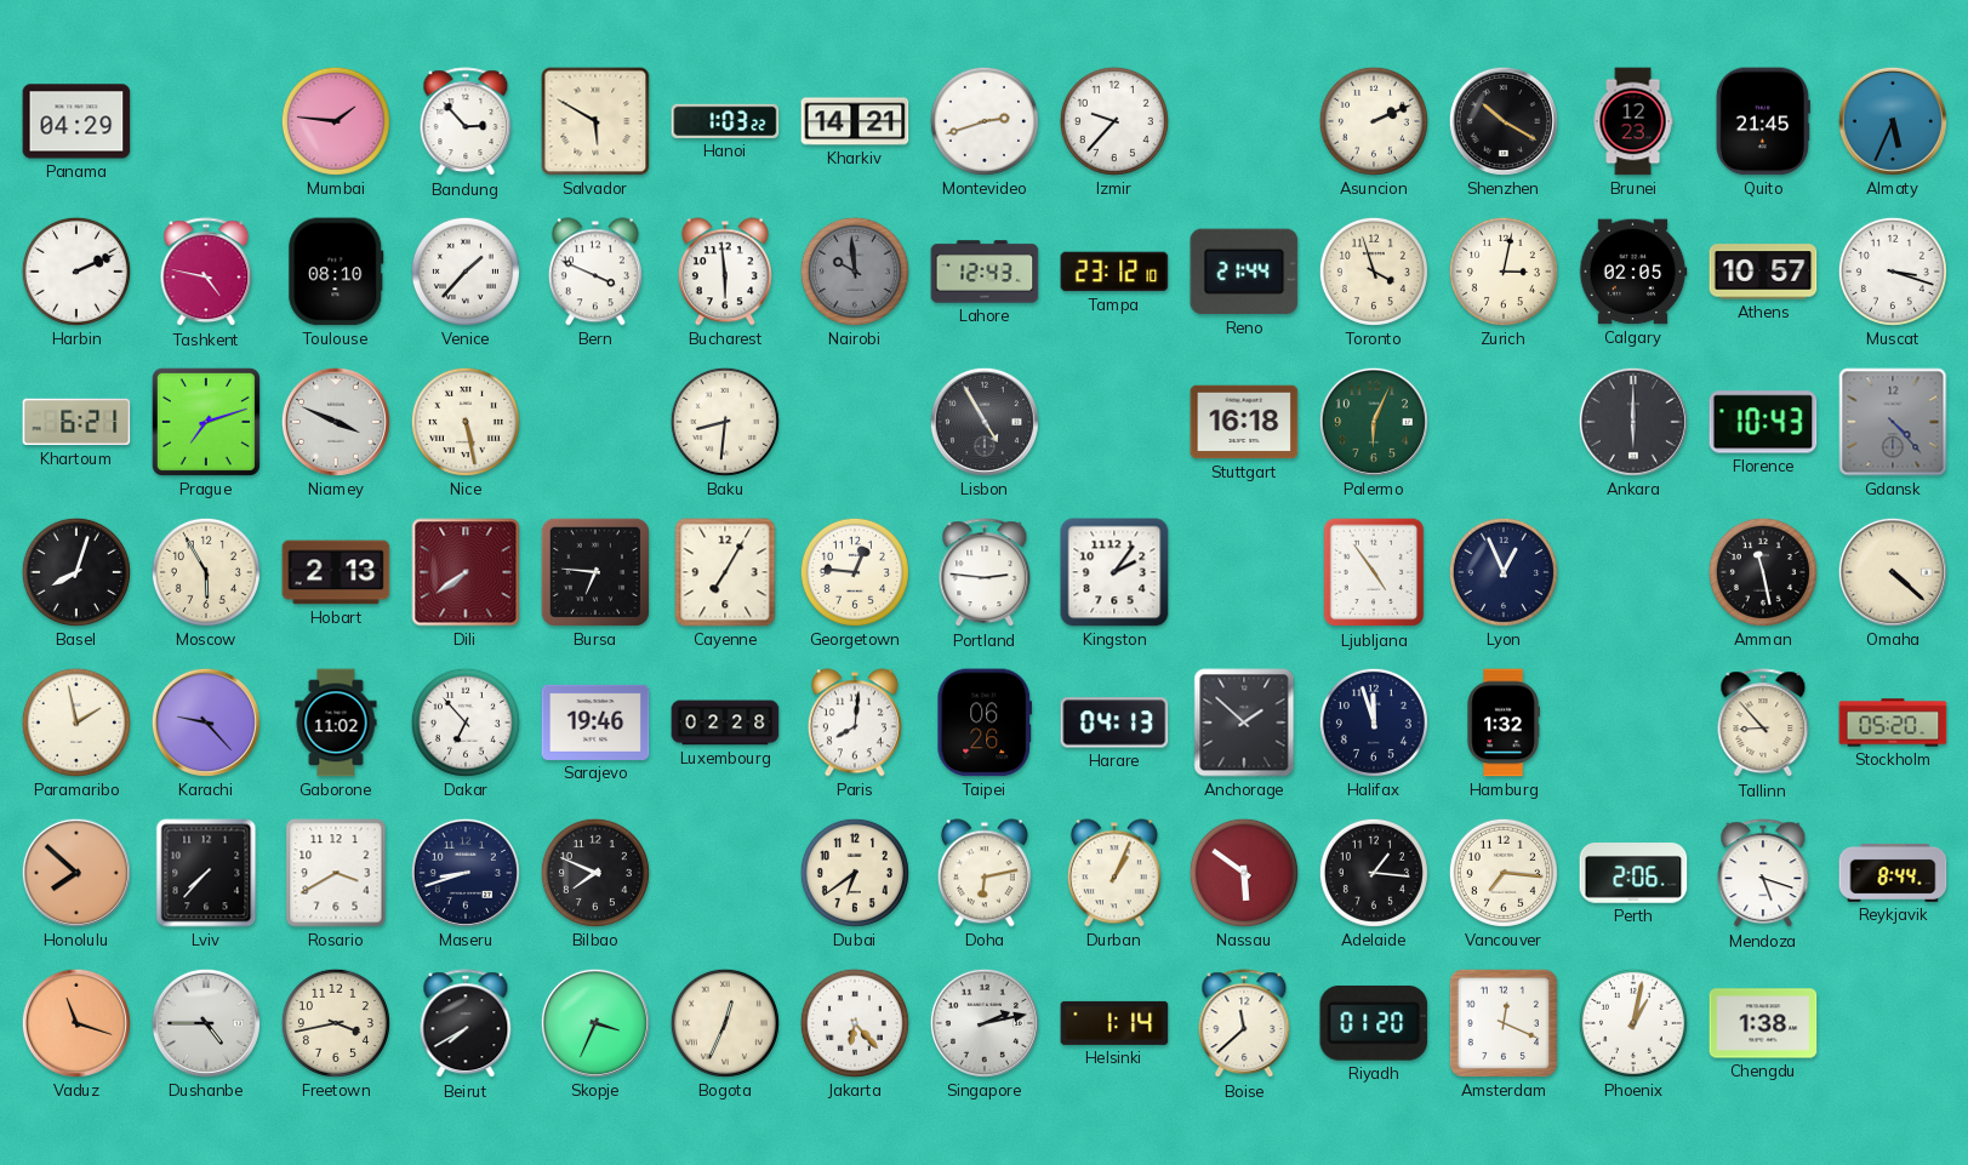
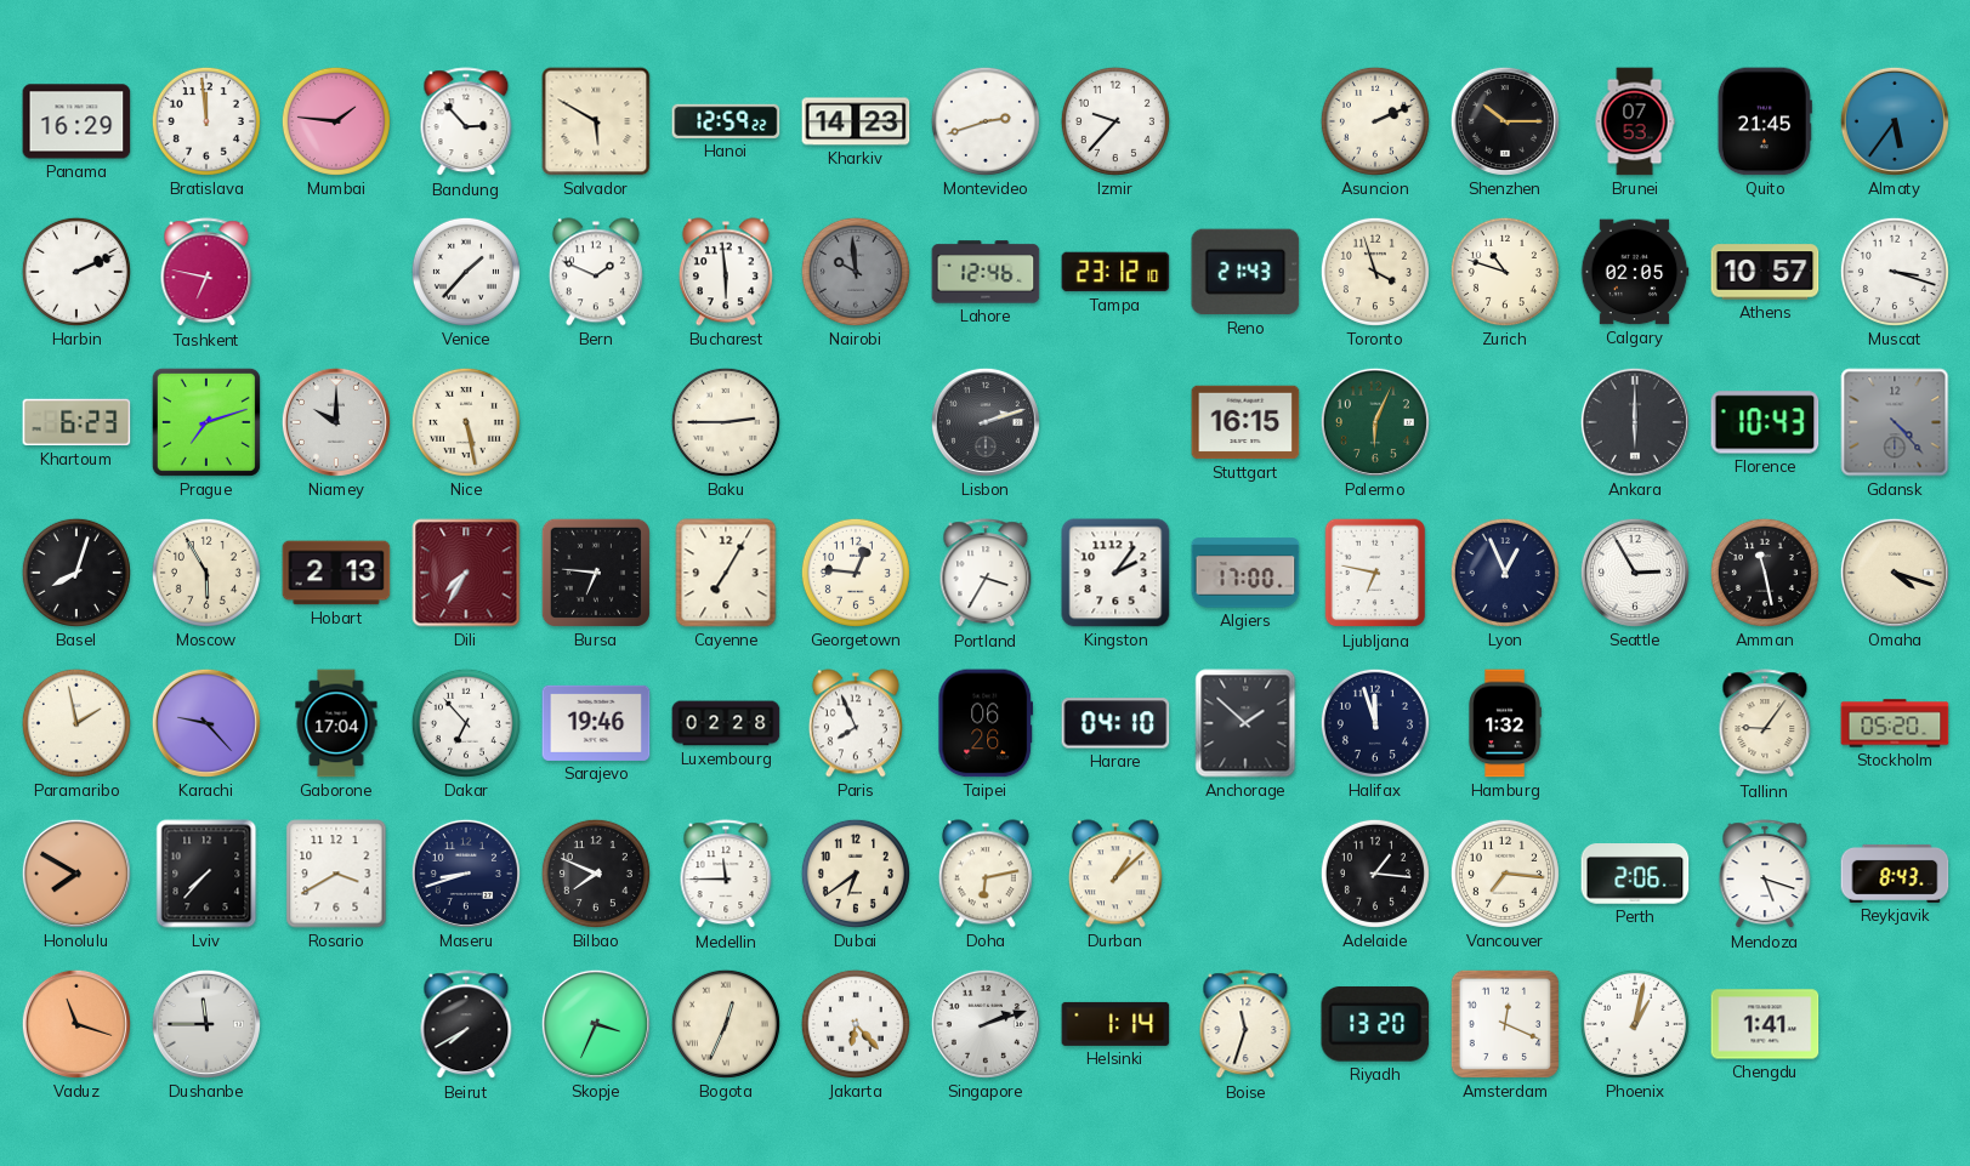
Panama: 04:29 -> 16:29
Bratislava: none -> 11:59
Hanoi: 1:03 -> 12:59
Kharkiv: 14:21 -> 14:23
Shenzhen: 10:20 -> 10:15
Brunei: 12:23 -> 07:53
Almaty: 5:34 -> 5:36
Tashkent: 4:47 -> 6:47
Toulouse: 08:10 -> none
Bern: 3:49 -> 1:49
Lahore: 12:43 -> 12:46
Reno: 21:44 -> 21:43
Zurich: 3:02 -> 10:48
Khartoum: 6:21 -> 6:23
Niamey: 3:49 -> 10:00
Baku: 8:31 -> 2:45
Lisbon: 4:55 -> 2:12
Stuttgart: 16:18 -> 16:15
Dili: 7:39 -> 7:35
Portland: 2:46 -> 3:35
Algiers: none -> 17:00
Ljubljana: 4:54 -> 6:47
Seattle: none -> 2:55
Omaha: 4:22 -> 4:18
Gaborone: 11:02 -> 17:04
Paris: 8:01 -> 7:56
Harare: 04:13 -> 04:10
Tallinn: 8:53 -> 9:06
Honolulu: 7:52 -> 7:50
Medellin: none -> 11:45
Durban: 1:04 -> 1:08
Nassau: 5:51 -> none
Reykjavik: 8:44 -> 8:43
Dushanbe: 4:45 -> 11:45
Freetown: 3:43 -> none
Singapore: 2:13 -> 2:12
Boise: 11:38 -> 11:33
Riyadh: 01:20 -> 13:20
Chengdu: 1:38 -> 1:41
